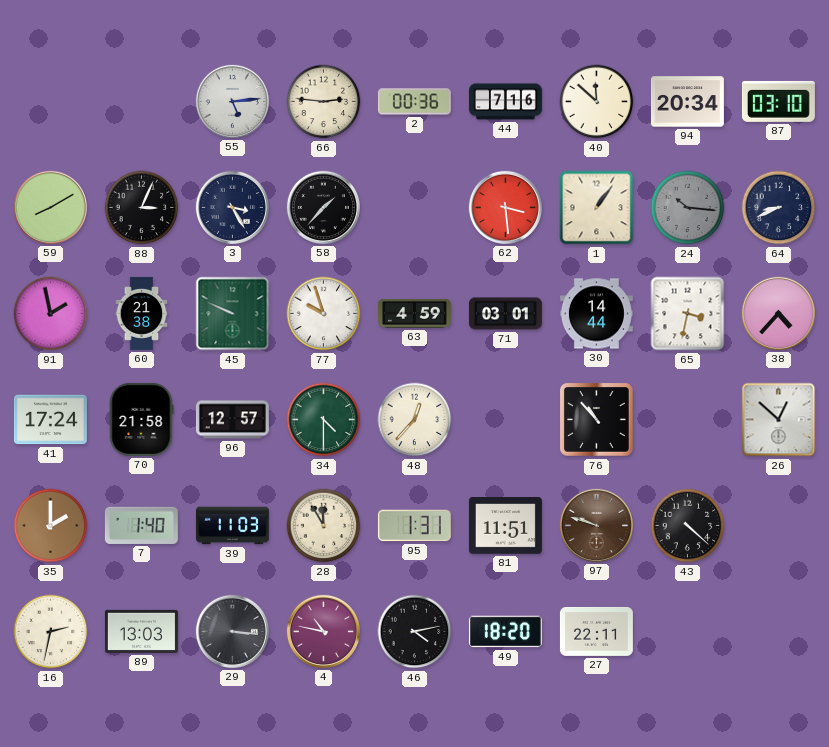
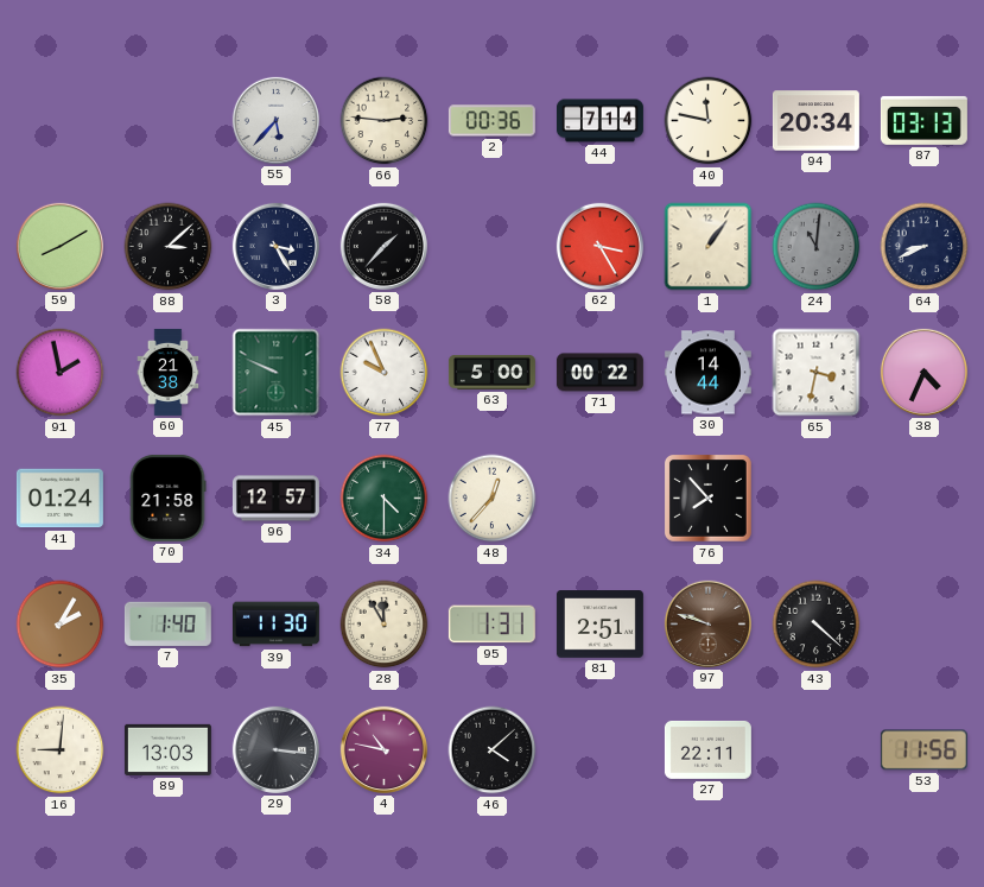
55: 5:14 -> 5:37
44: 7:16 -> 7:14
40: 11:52 -> 11:47
87: 03:10 -> 03:13
88: 3:04 -> 3:08
62: 3:29 -> 3:25
24: 10:16 -> 11:01
77: 9:57 -> 9:56
63: 4:59 -> 5:00
71: 03:01 -> 00:22
38: 4:37 -> 4:34
41: 17:24 -> 01:24
76: 10:53 -> 7:53
26: 12:52 -> none
35: 2:00 -> 2:05
39: 11:03 -> 11:30
81: 11:51 -> 2:51
16: 2:32 -> 9:01
46: 4:13 -> 4:08
49: 18:20 -> none
53: none -> 11:56
